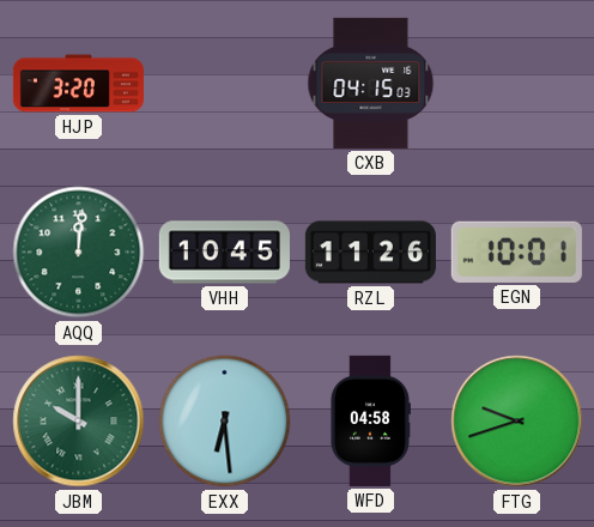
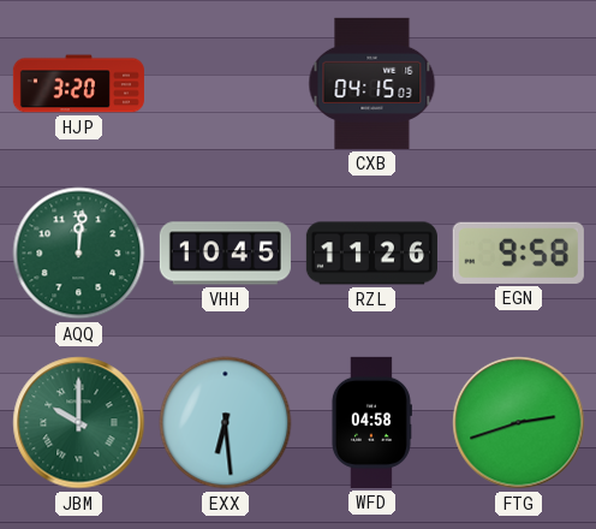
EGN: 10:01 -> 9:58
FTG: 9:42 -> 2:42
